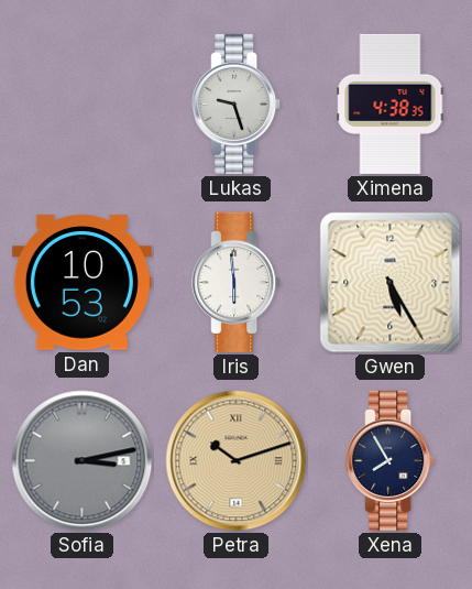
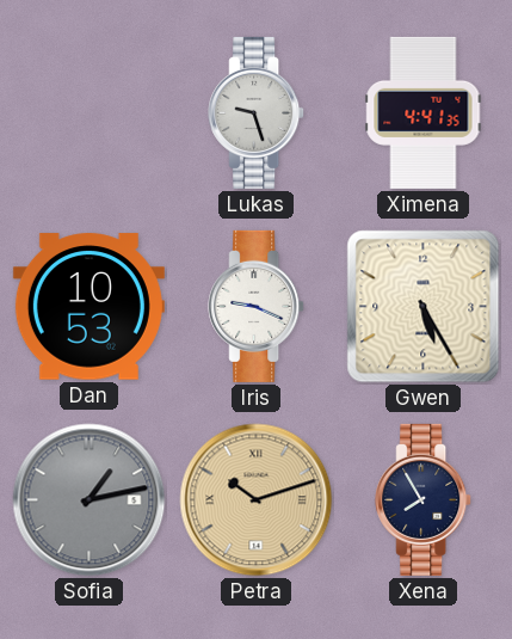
Ximena: 4:38 -> 4:41
Iris: 5:59 -> 9:19
Sofia: 3:13 -> 1:13
